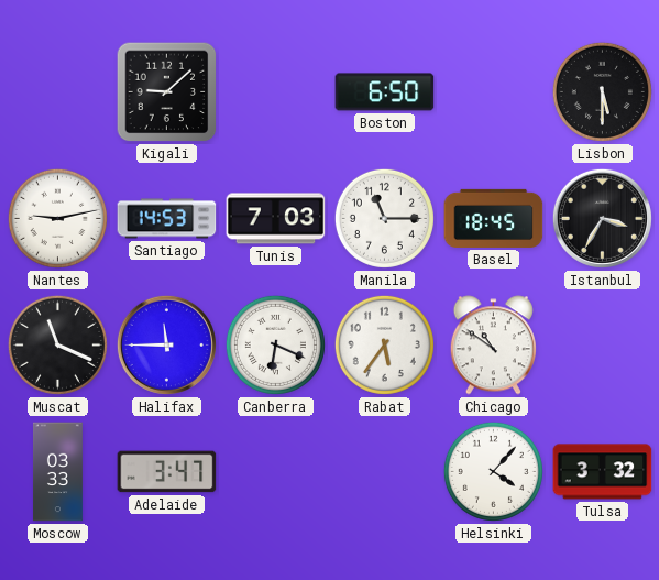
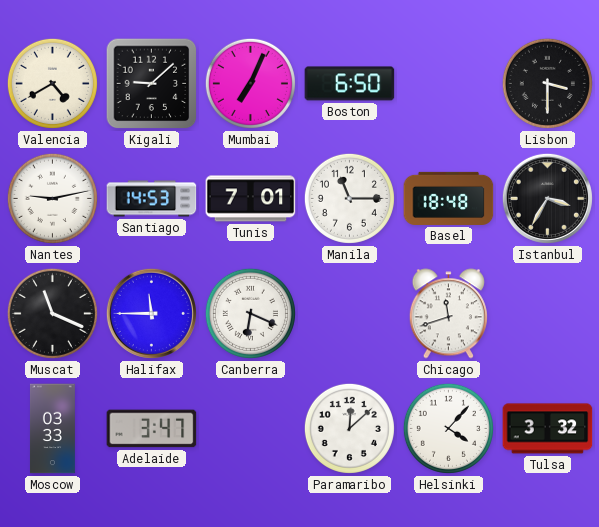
Valencia: none -> 4:40
Mumbai: none -> 7:04
Lisbon: 5:30 -> 3:30
Tunis: 7:03 -> 7:01
Basel: 18:45 -> 18:48
Rabat: 5:36 -> none
Chicago: 10:51 -> 11:42
Paramaribo: none -> 12:08
